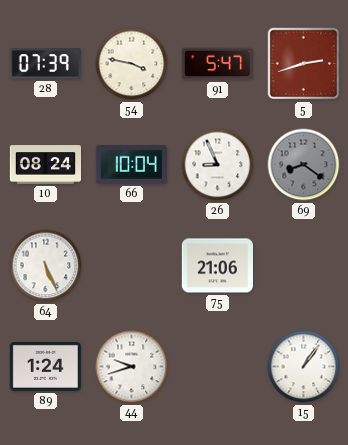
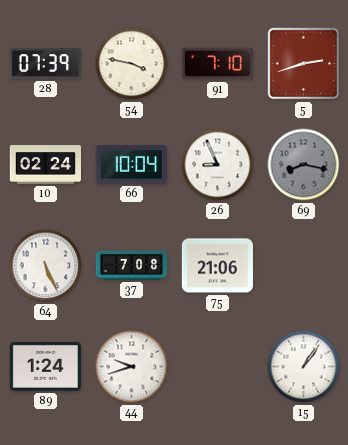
91: 5:47 -> 7:10
10: 08:24 -> 02:24
69: 8:21 -> 8:17
37: none -> 7:08
